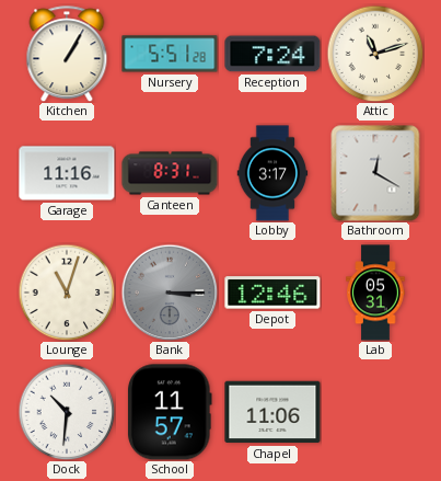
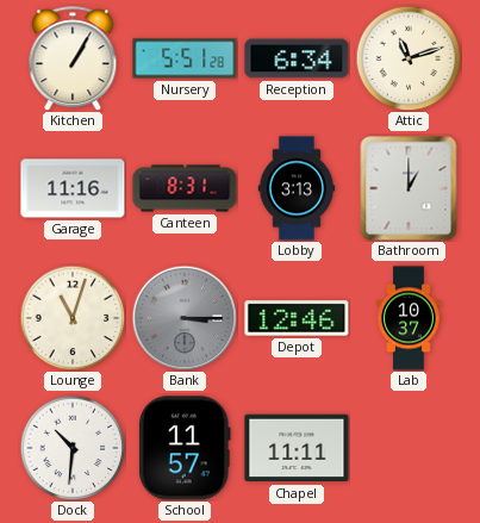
Reception: 7:24 -> 6:34
Lobby: 3:17 -> 3:13
Bathroom: 12:20 -> 1:00
Lab: 05:31 -> 10:37
Chapel: 11:06 -> 11:11
